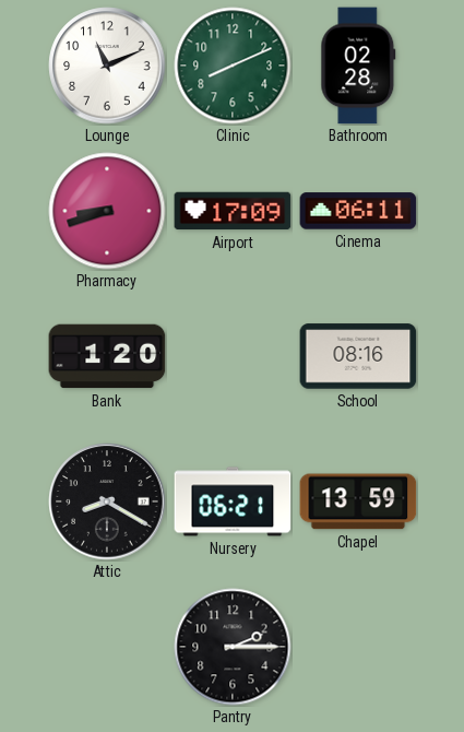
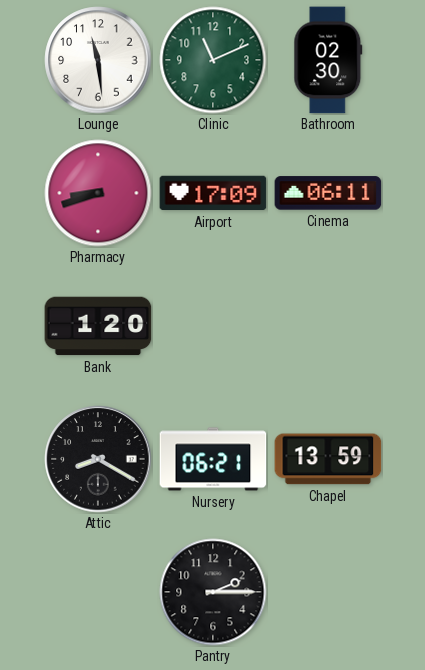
Lounge: 11:11 -> 11:29
Clinic: 8:11 -> 11:11
Bathroom: 02:28 -> 02:30
School: 08:16 -> none
